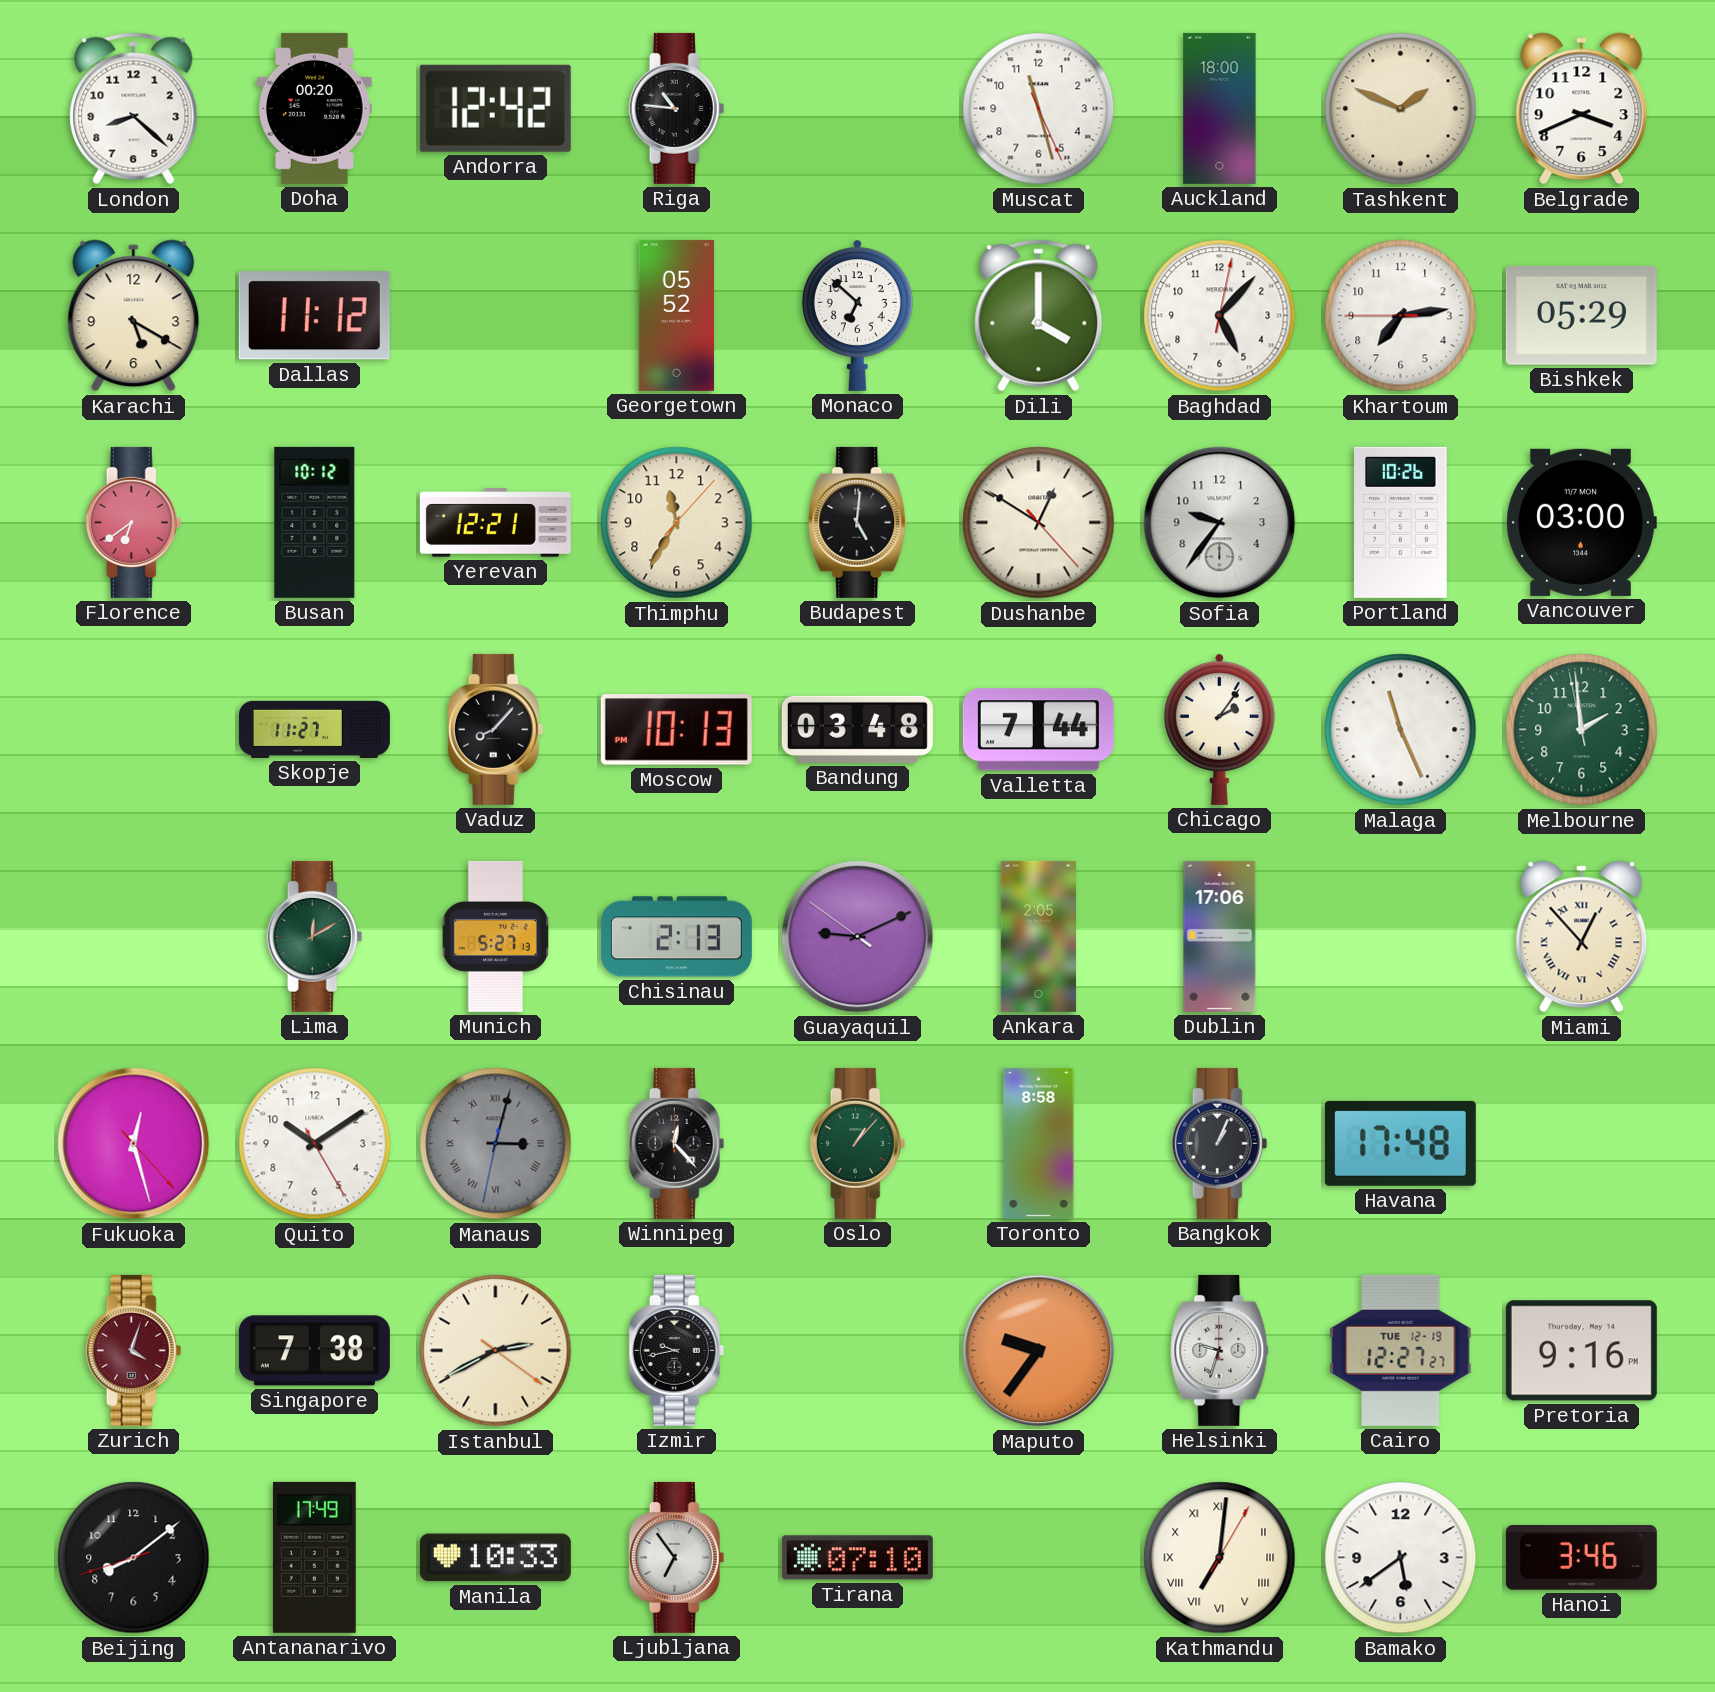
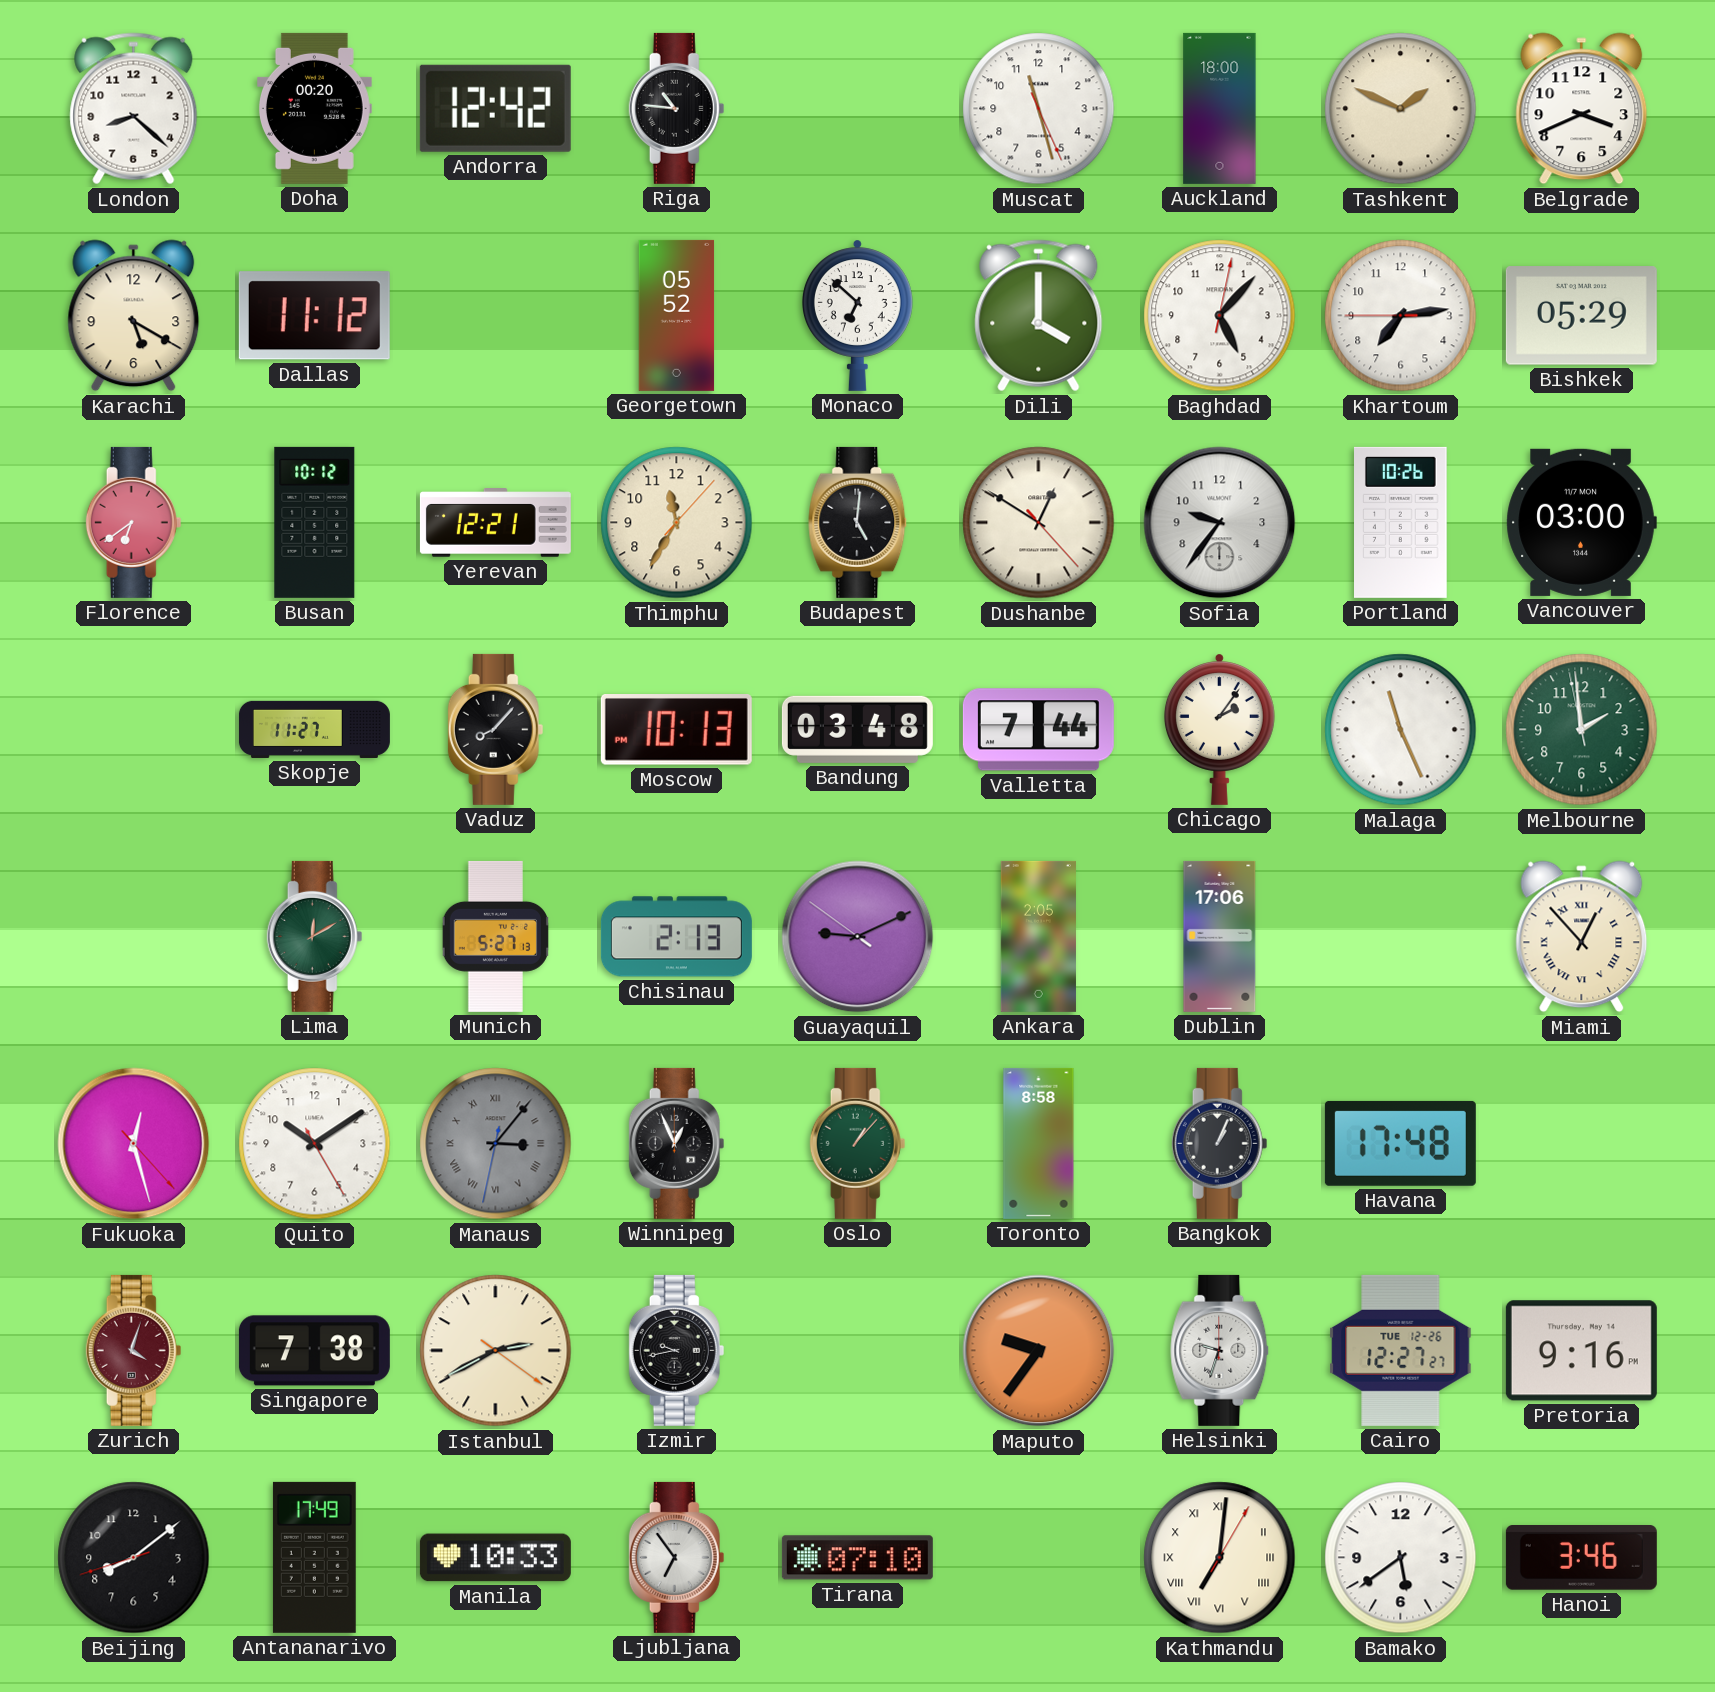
Manaus: 3:02 -> 3:06
Winnipeg: 12:23 -> 12:56
Cairo date: TUE 12-19 -> TUE 12-26
